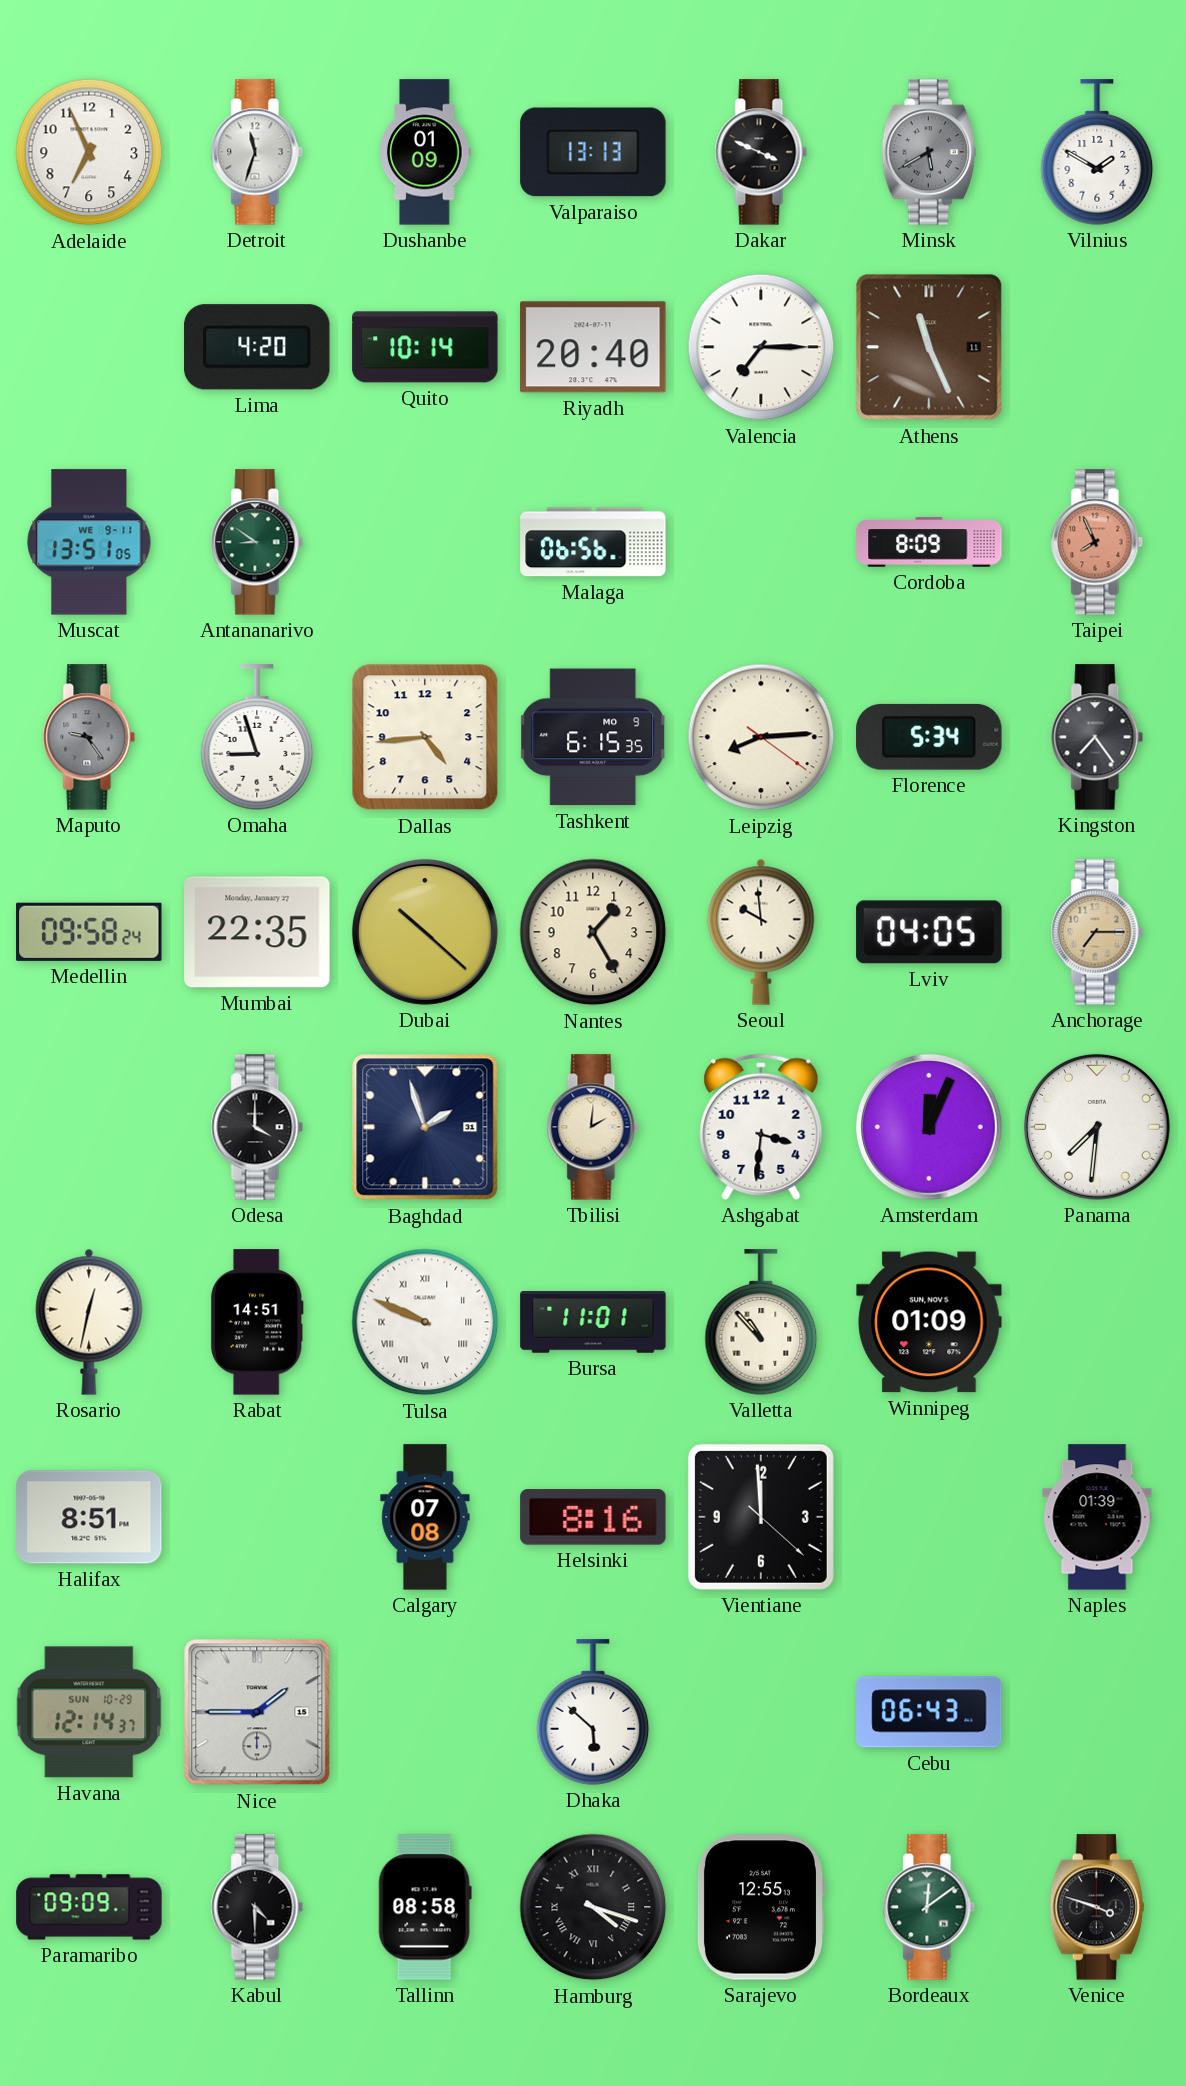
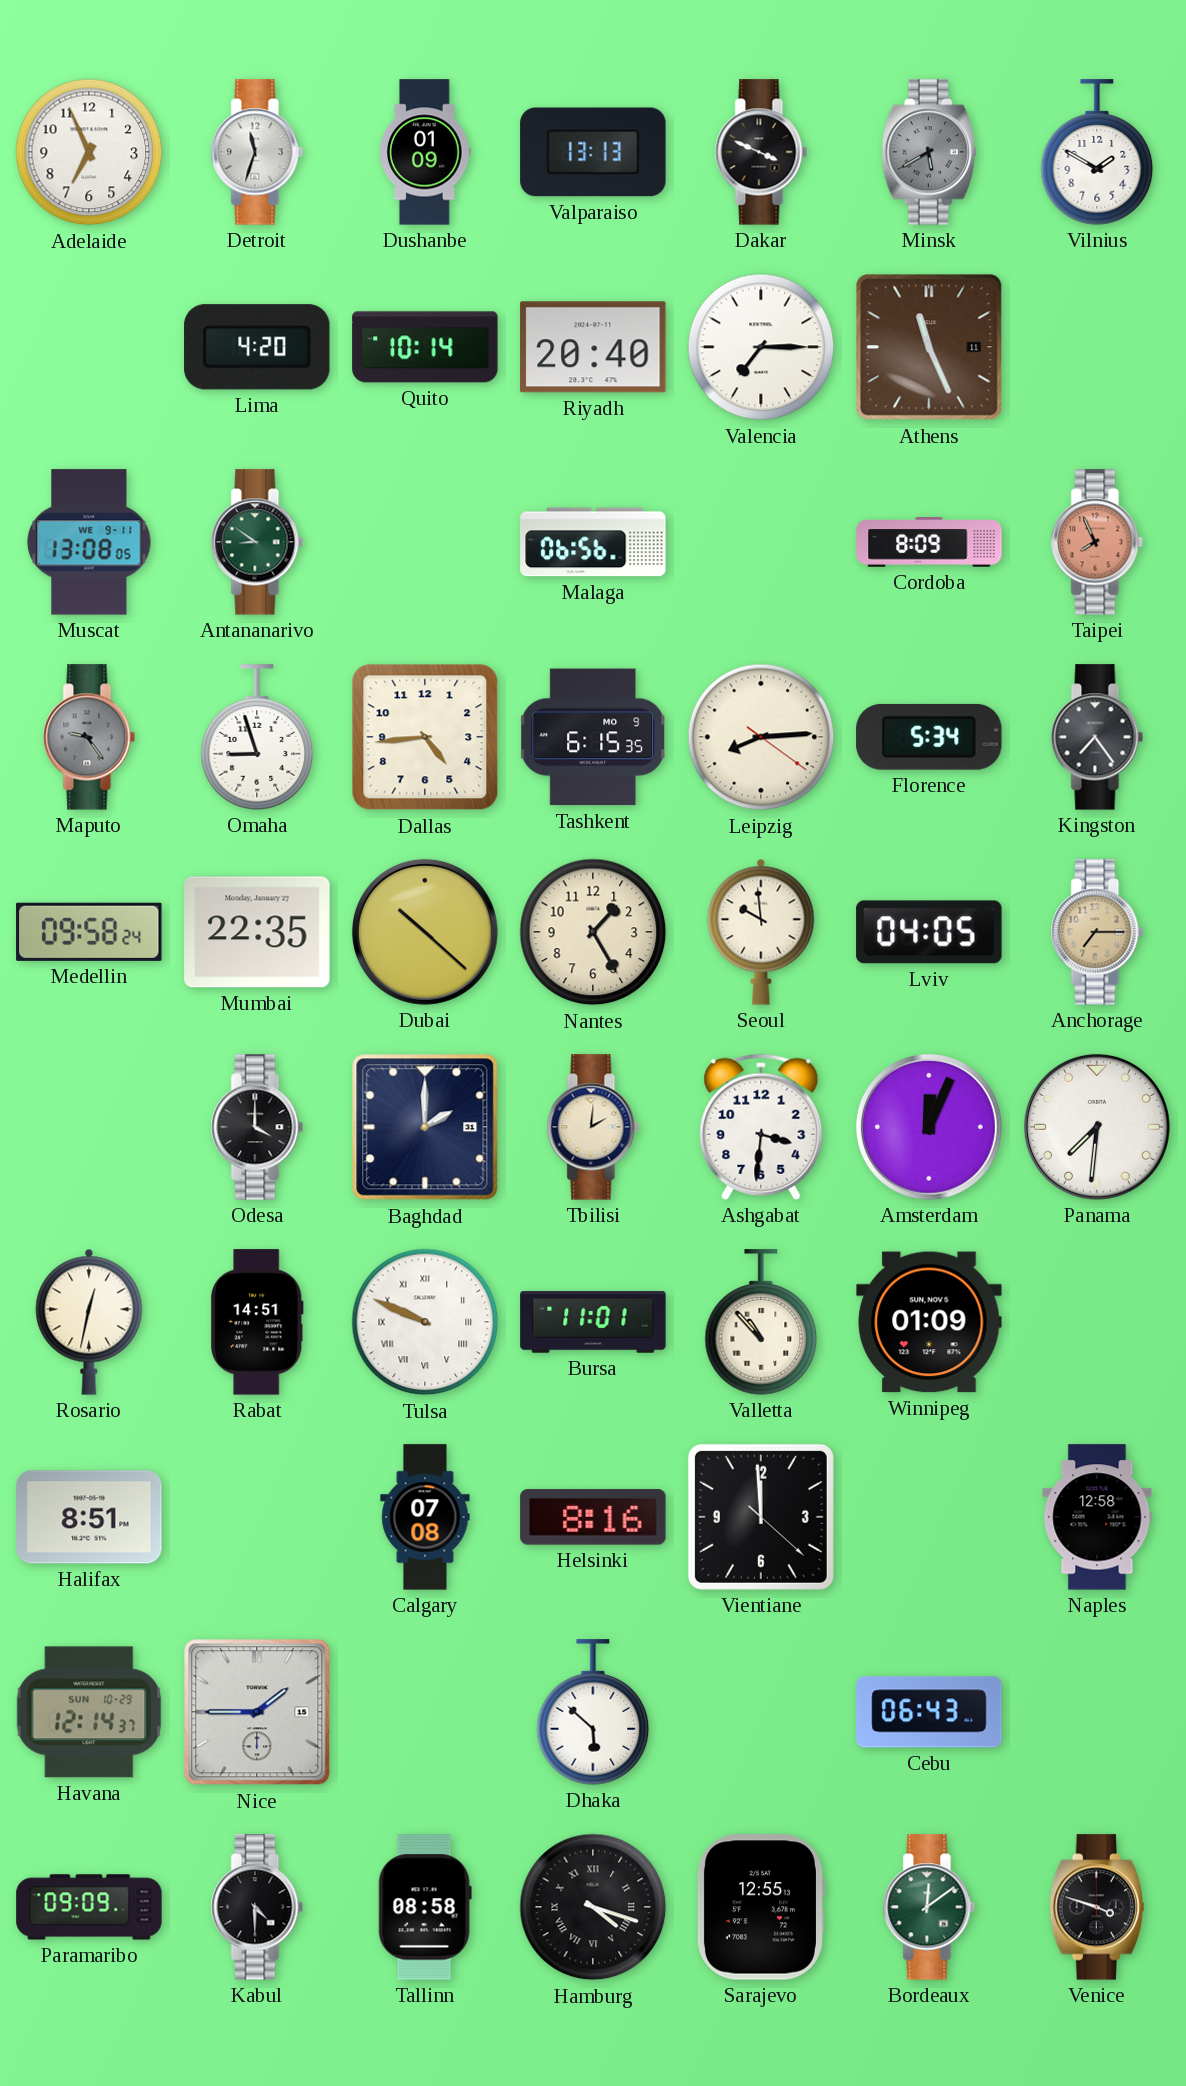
Muscat: 13:51 -> 13:08
Baghdad: 1:57 -> 2:00
Naples: 01:39 -> 12:58
